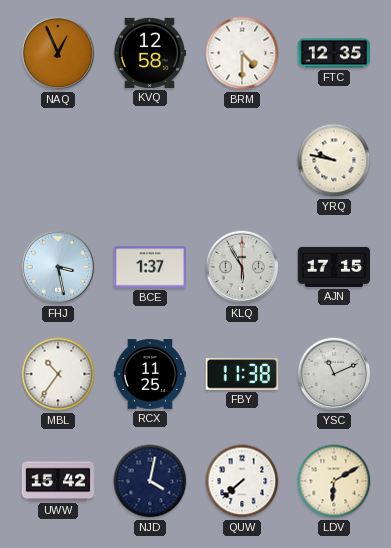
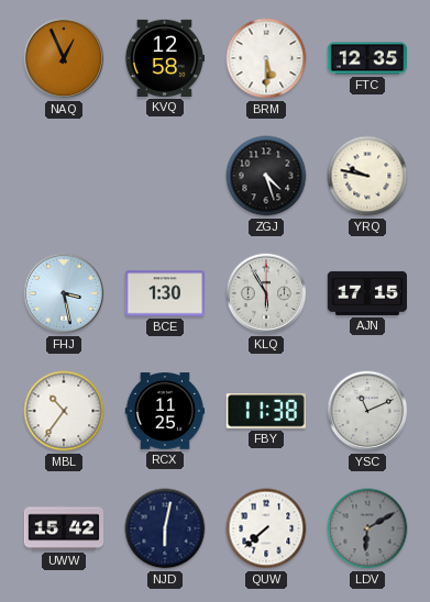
BRM: 4:30 -> 5:30
ZGJ: none -> 4:27
BCE: 1:37 -> 1:30
NJD: 4:02 -> 6:02
LDV dial: cream -> grey
